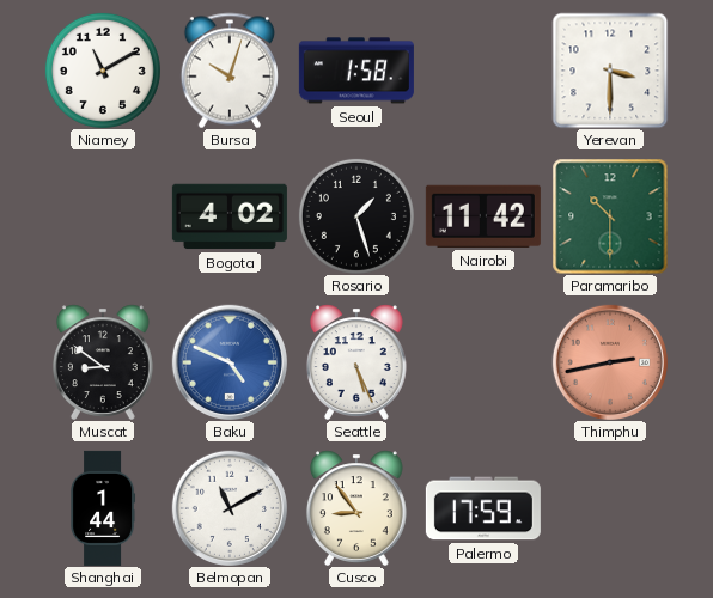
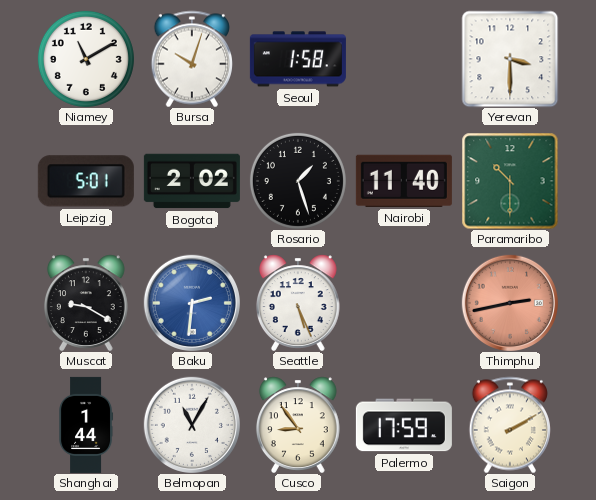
Leipzig: none -> 5:01
Bogota: 4:02 -> 2:02
Nairobi: 11:42 -> 11:40
Muscat: 8:51 -> 9:20
Baku: 4:49 -> 2:31
Belmopan: 11:10 -> 11:05
Saigon: none -> 2:10
